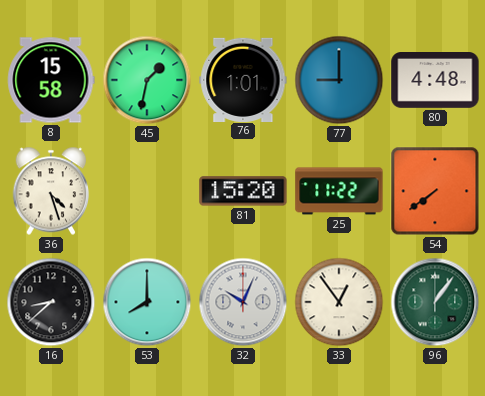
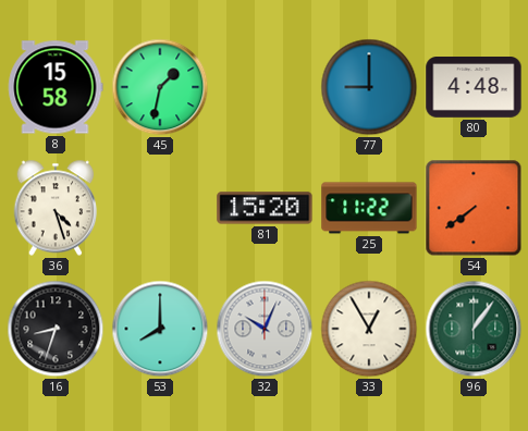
76: 1:01 -> none
16: 8:38 -> 8:33
33: 12:54 -> 12:55
